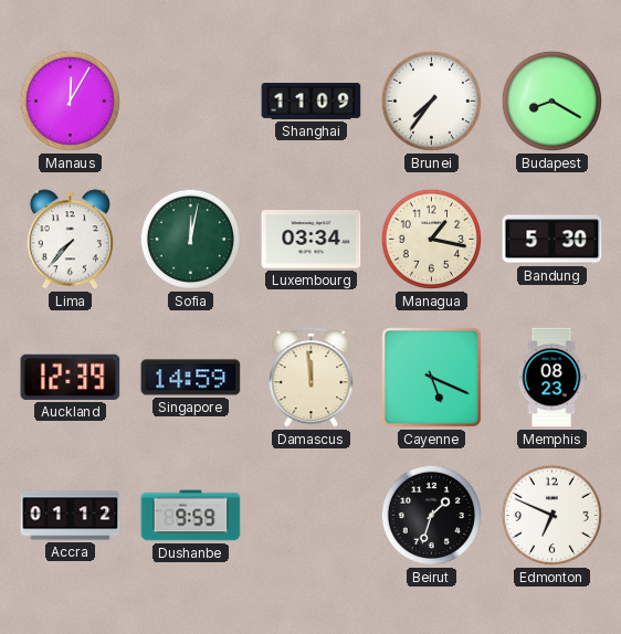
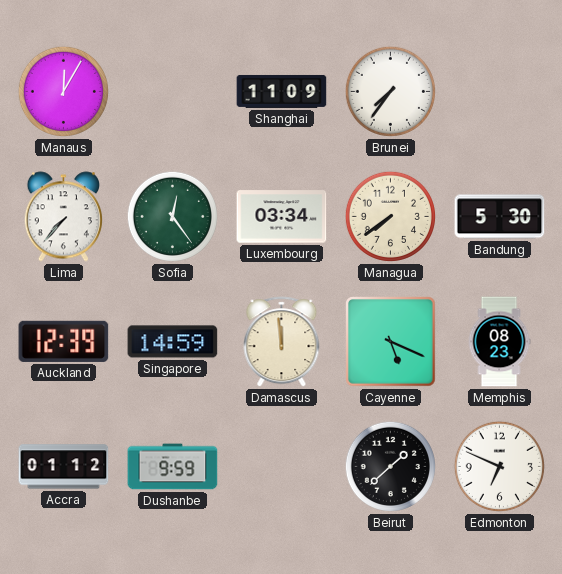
Budapest: 8:20 -> none
Sofia: 12:02 -> 12:24
Managua: 1:17 -> 7:39
Beirut: 1:33 -> 1:38
